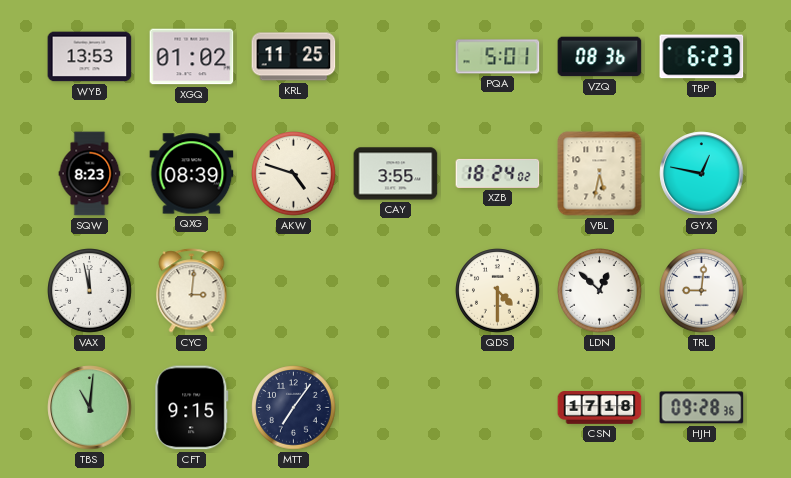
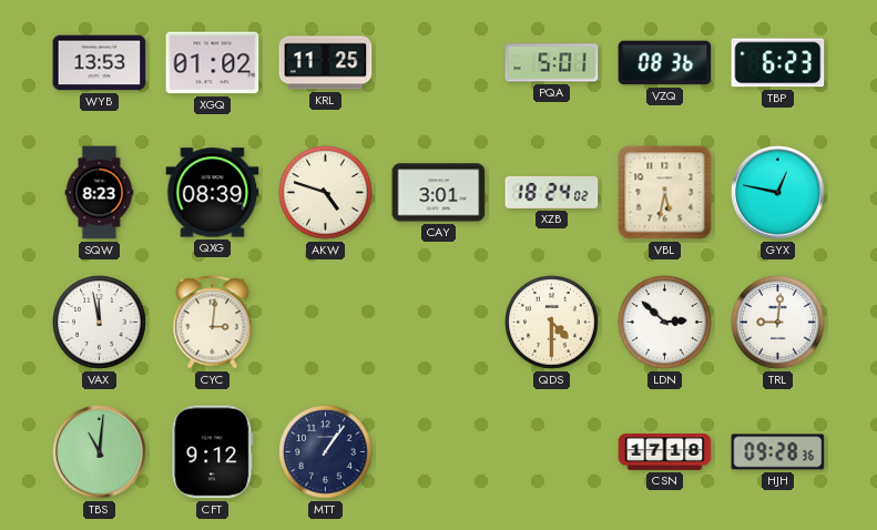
CAY: 3:55 -> 3:01
LDN: 12:52 -> 2:52
CFT: 9:15 -> 9:12
MTT: 7:06 -> 1:06
